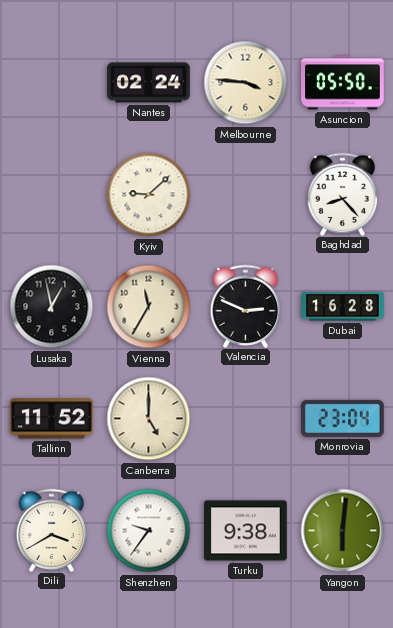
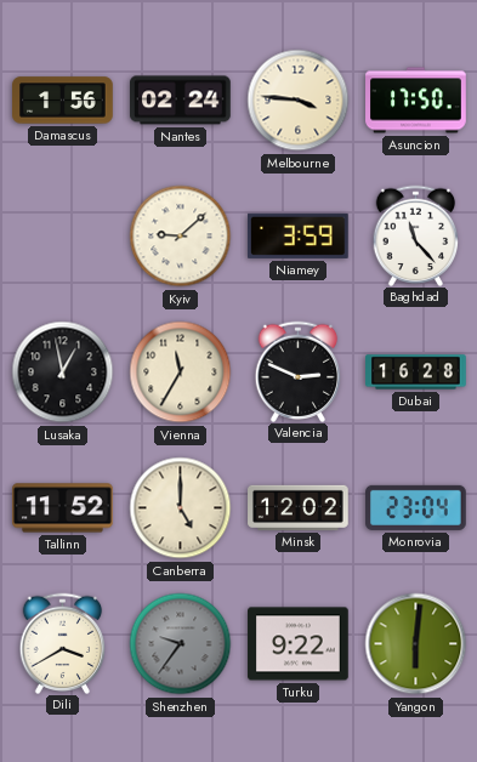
Damascus: none -> 1:56
Asuncion: 05:50 -> 17:50
Niamey: none -> 3:59
Baghdad: 8:23 -> 11:23
Minsk: none -> 12:02
Shenzhen dial: white -> grey
Turku: 9:38 -> 9:22
